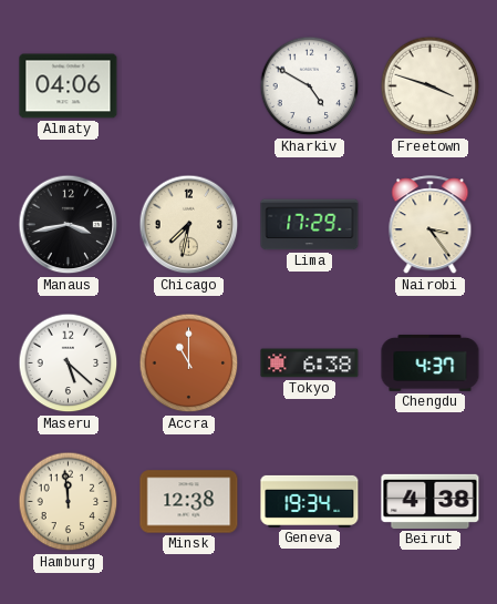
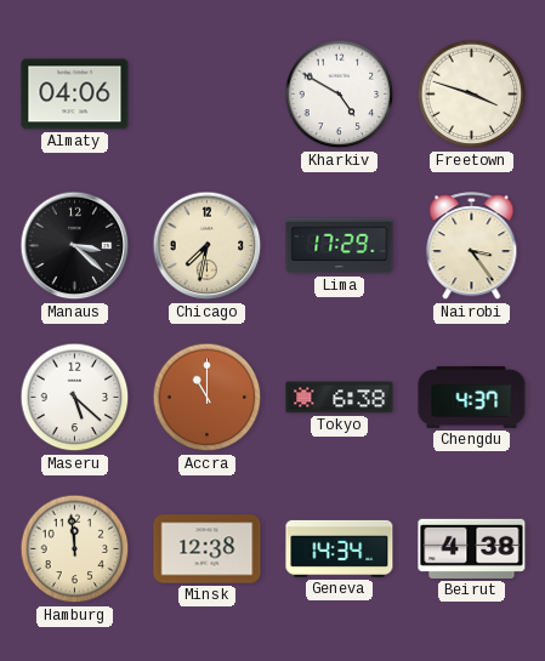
Manaus: 3:43 -> 3:22
Geneva: 19:34 -> 14:34
